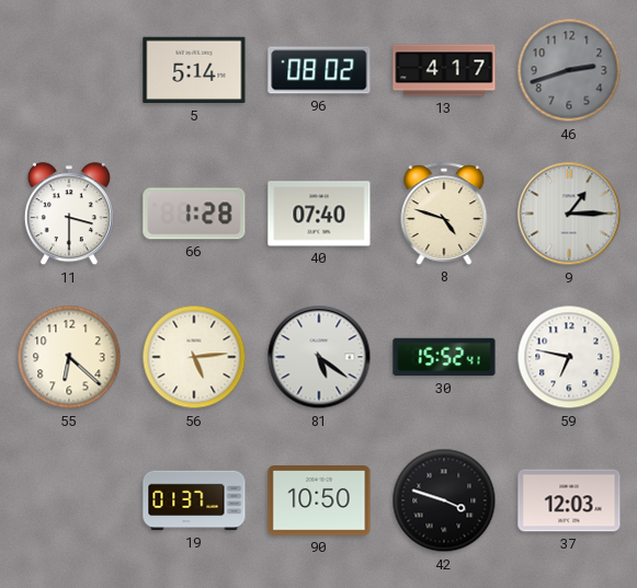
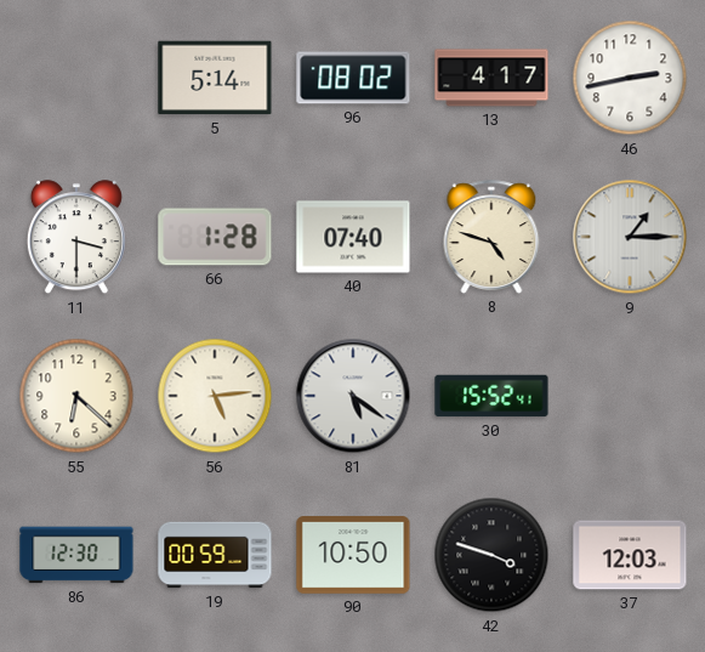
46: 2:42 -> 2:43
46 dial: grey -> white
59: 6:47 -> none
86: none -> 12:30
19: 01:37 -> 00:59
